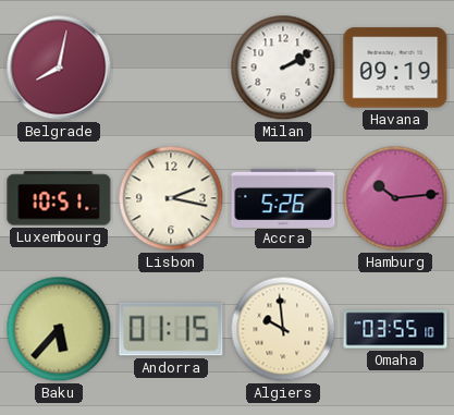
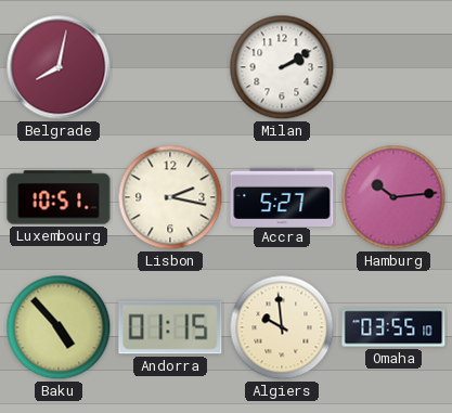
Havana: 09:19 -> none
Accra: 5:26 -> 5:27
Baku: 5:37 -> 4:53
